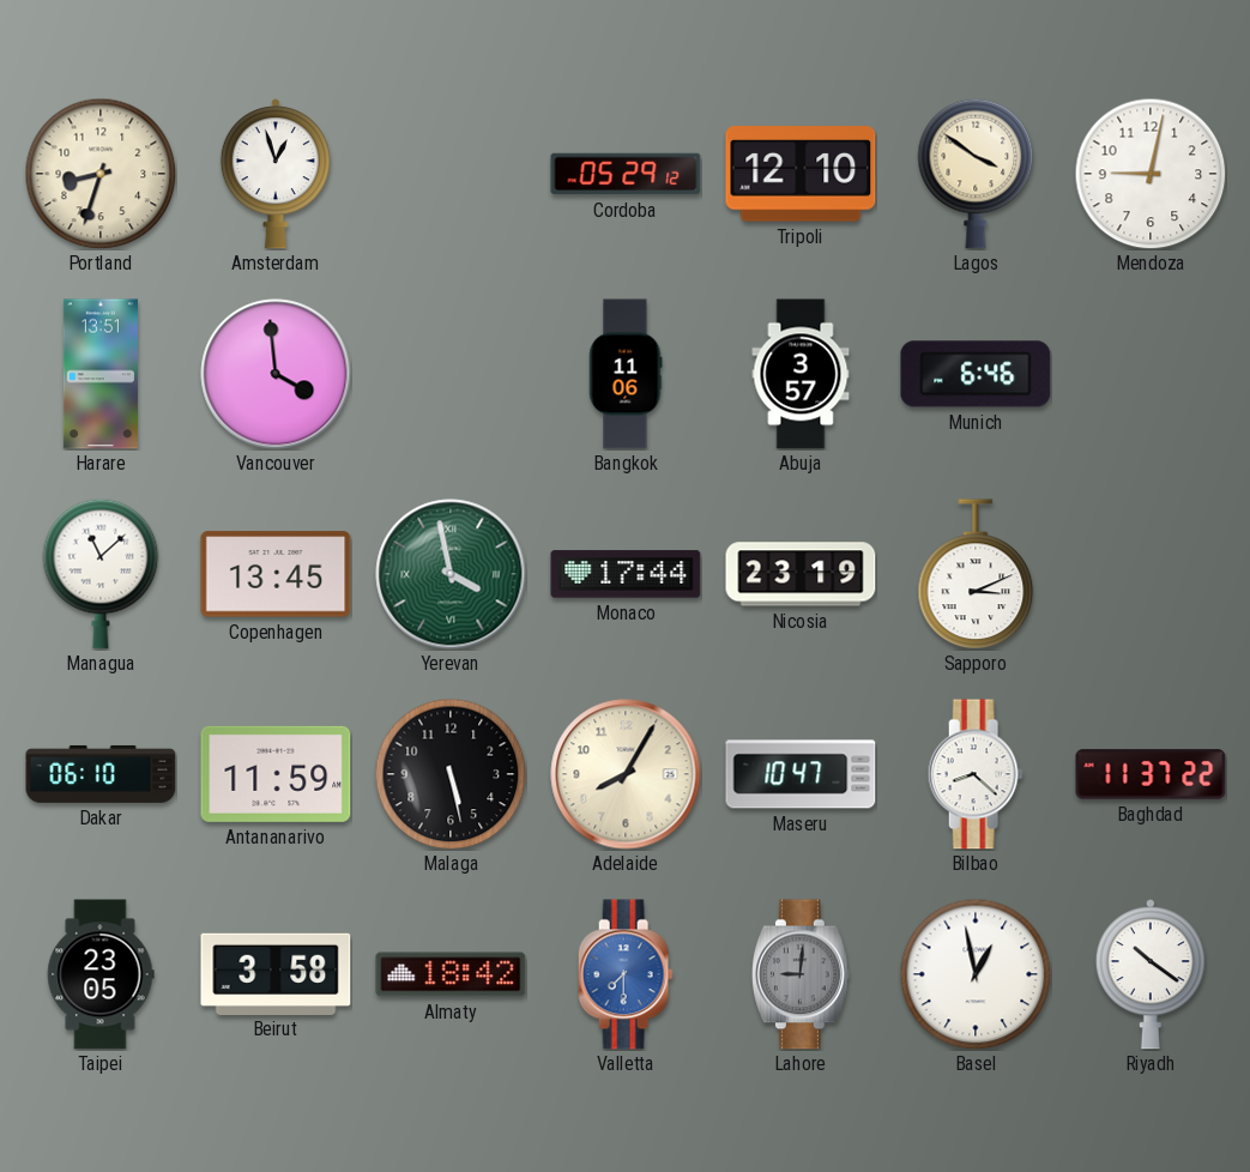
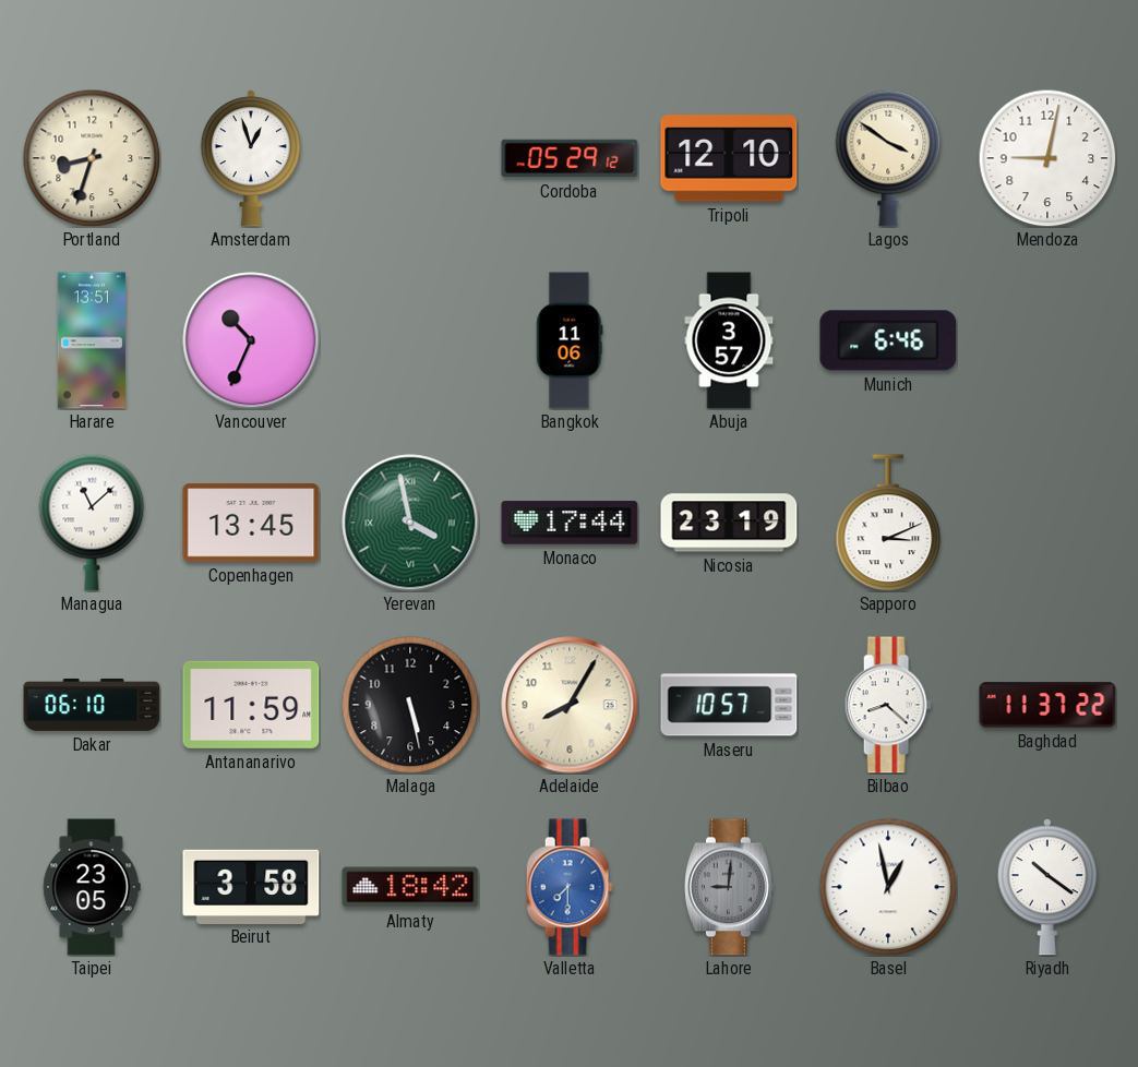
Vancouver: 3:59 -> 10:34
Maseru: 10:47 -> 10:57
